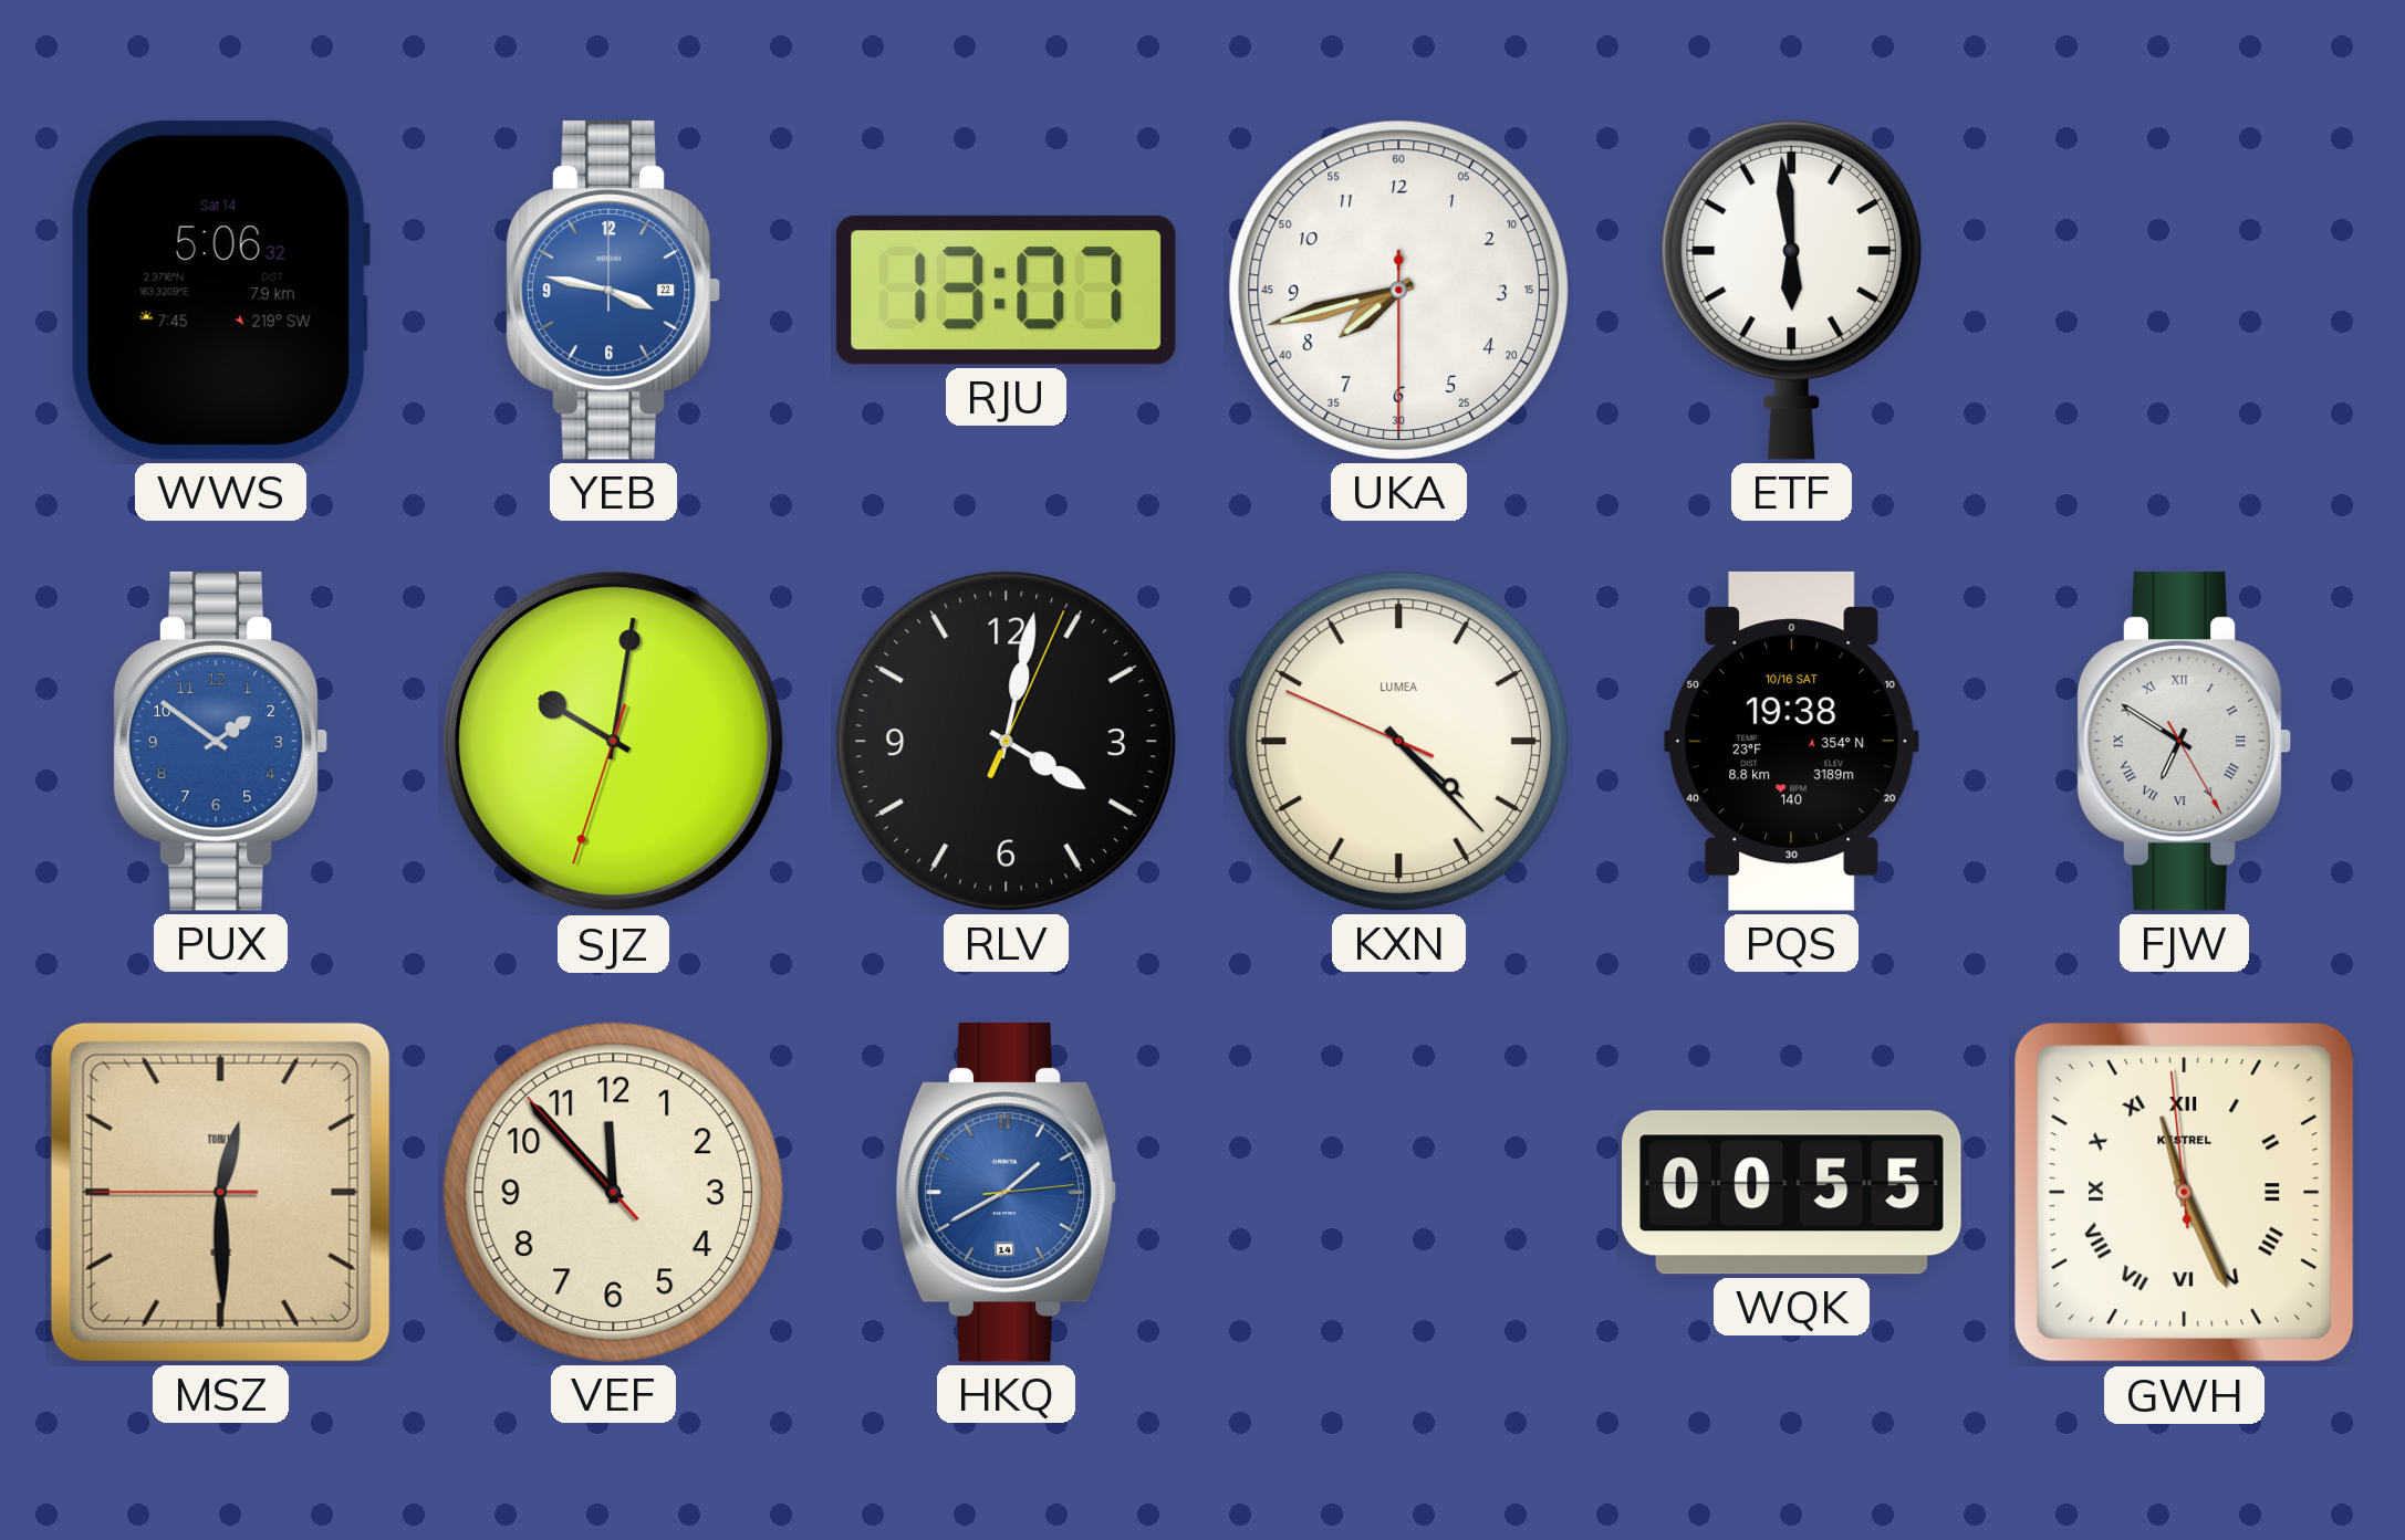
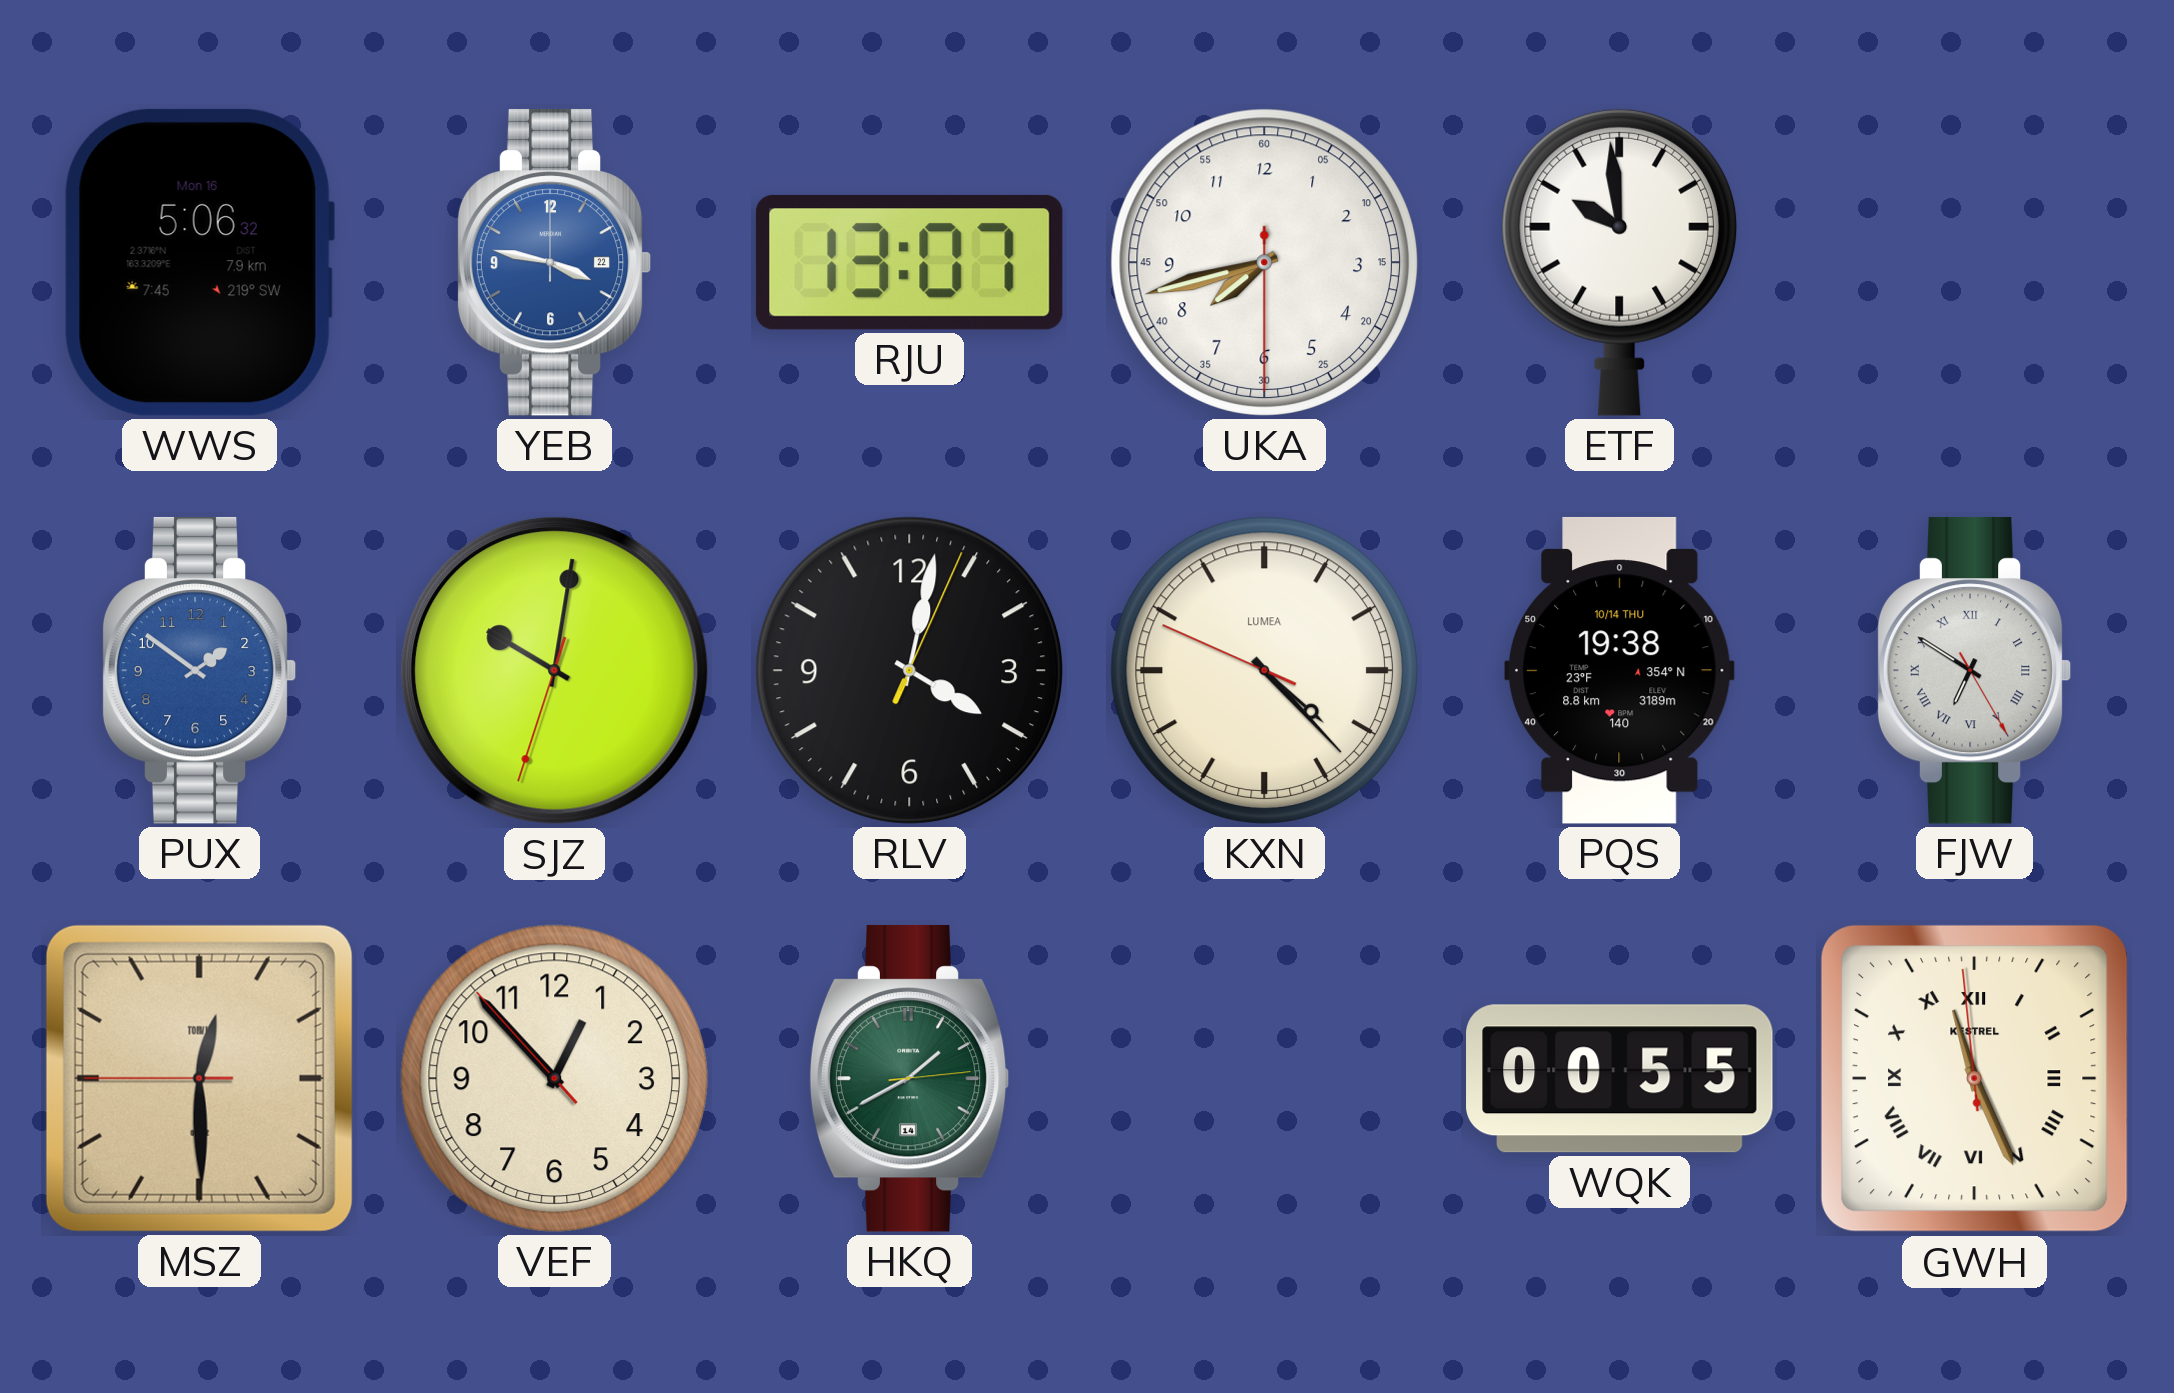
WWS date: Sat 14 -> Mon 16
ETF: 5:59 -> 9:59
PQS date: 10/16 SAT -> 10/14 THU
VEF: 11:52 -> 12:52
HKQ dial: blue -> green
